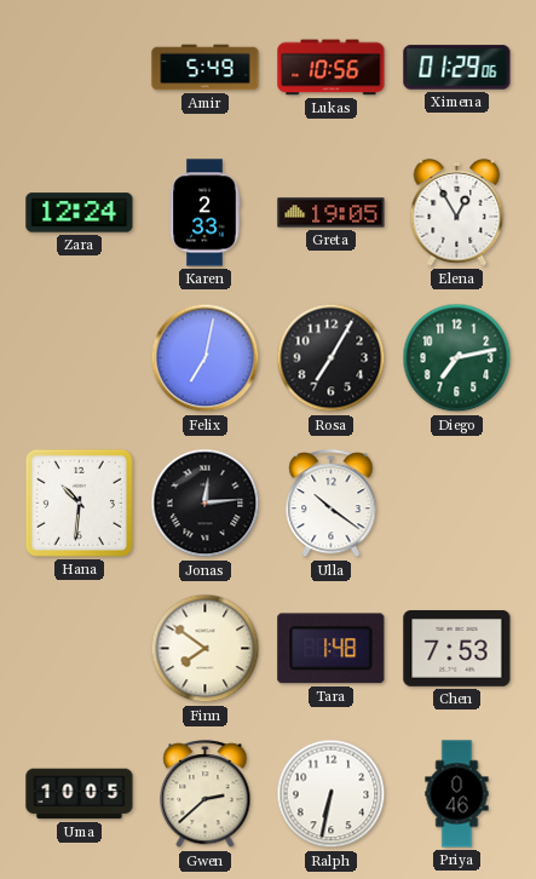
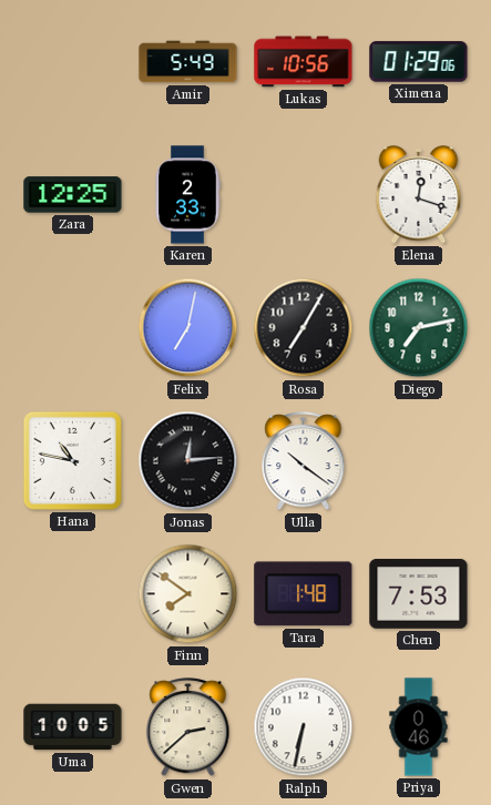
Zara: 12:24 -> 12:25
Greta: 19:05 -> none
Elena: 12:55 -> 12:18
Hana: 10:31 -> 10:47
